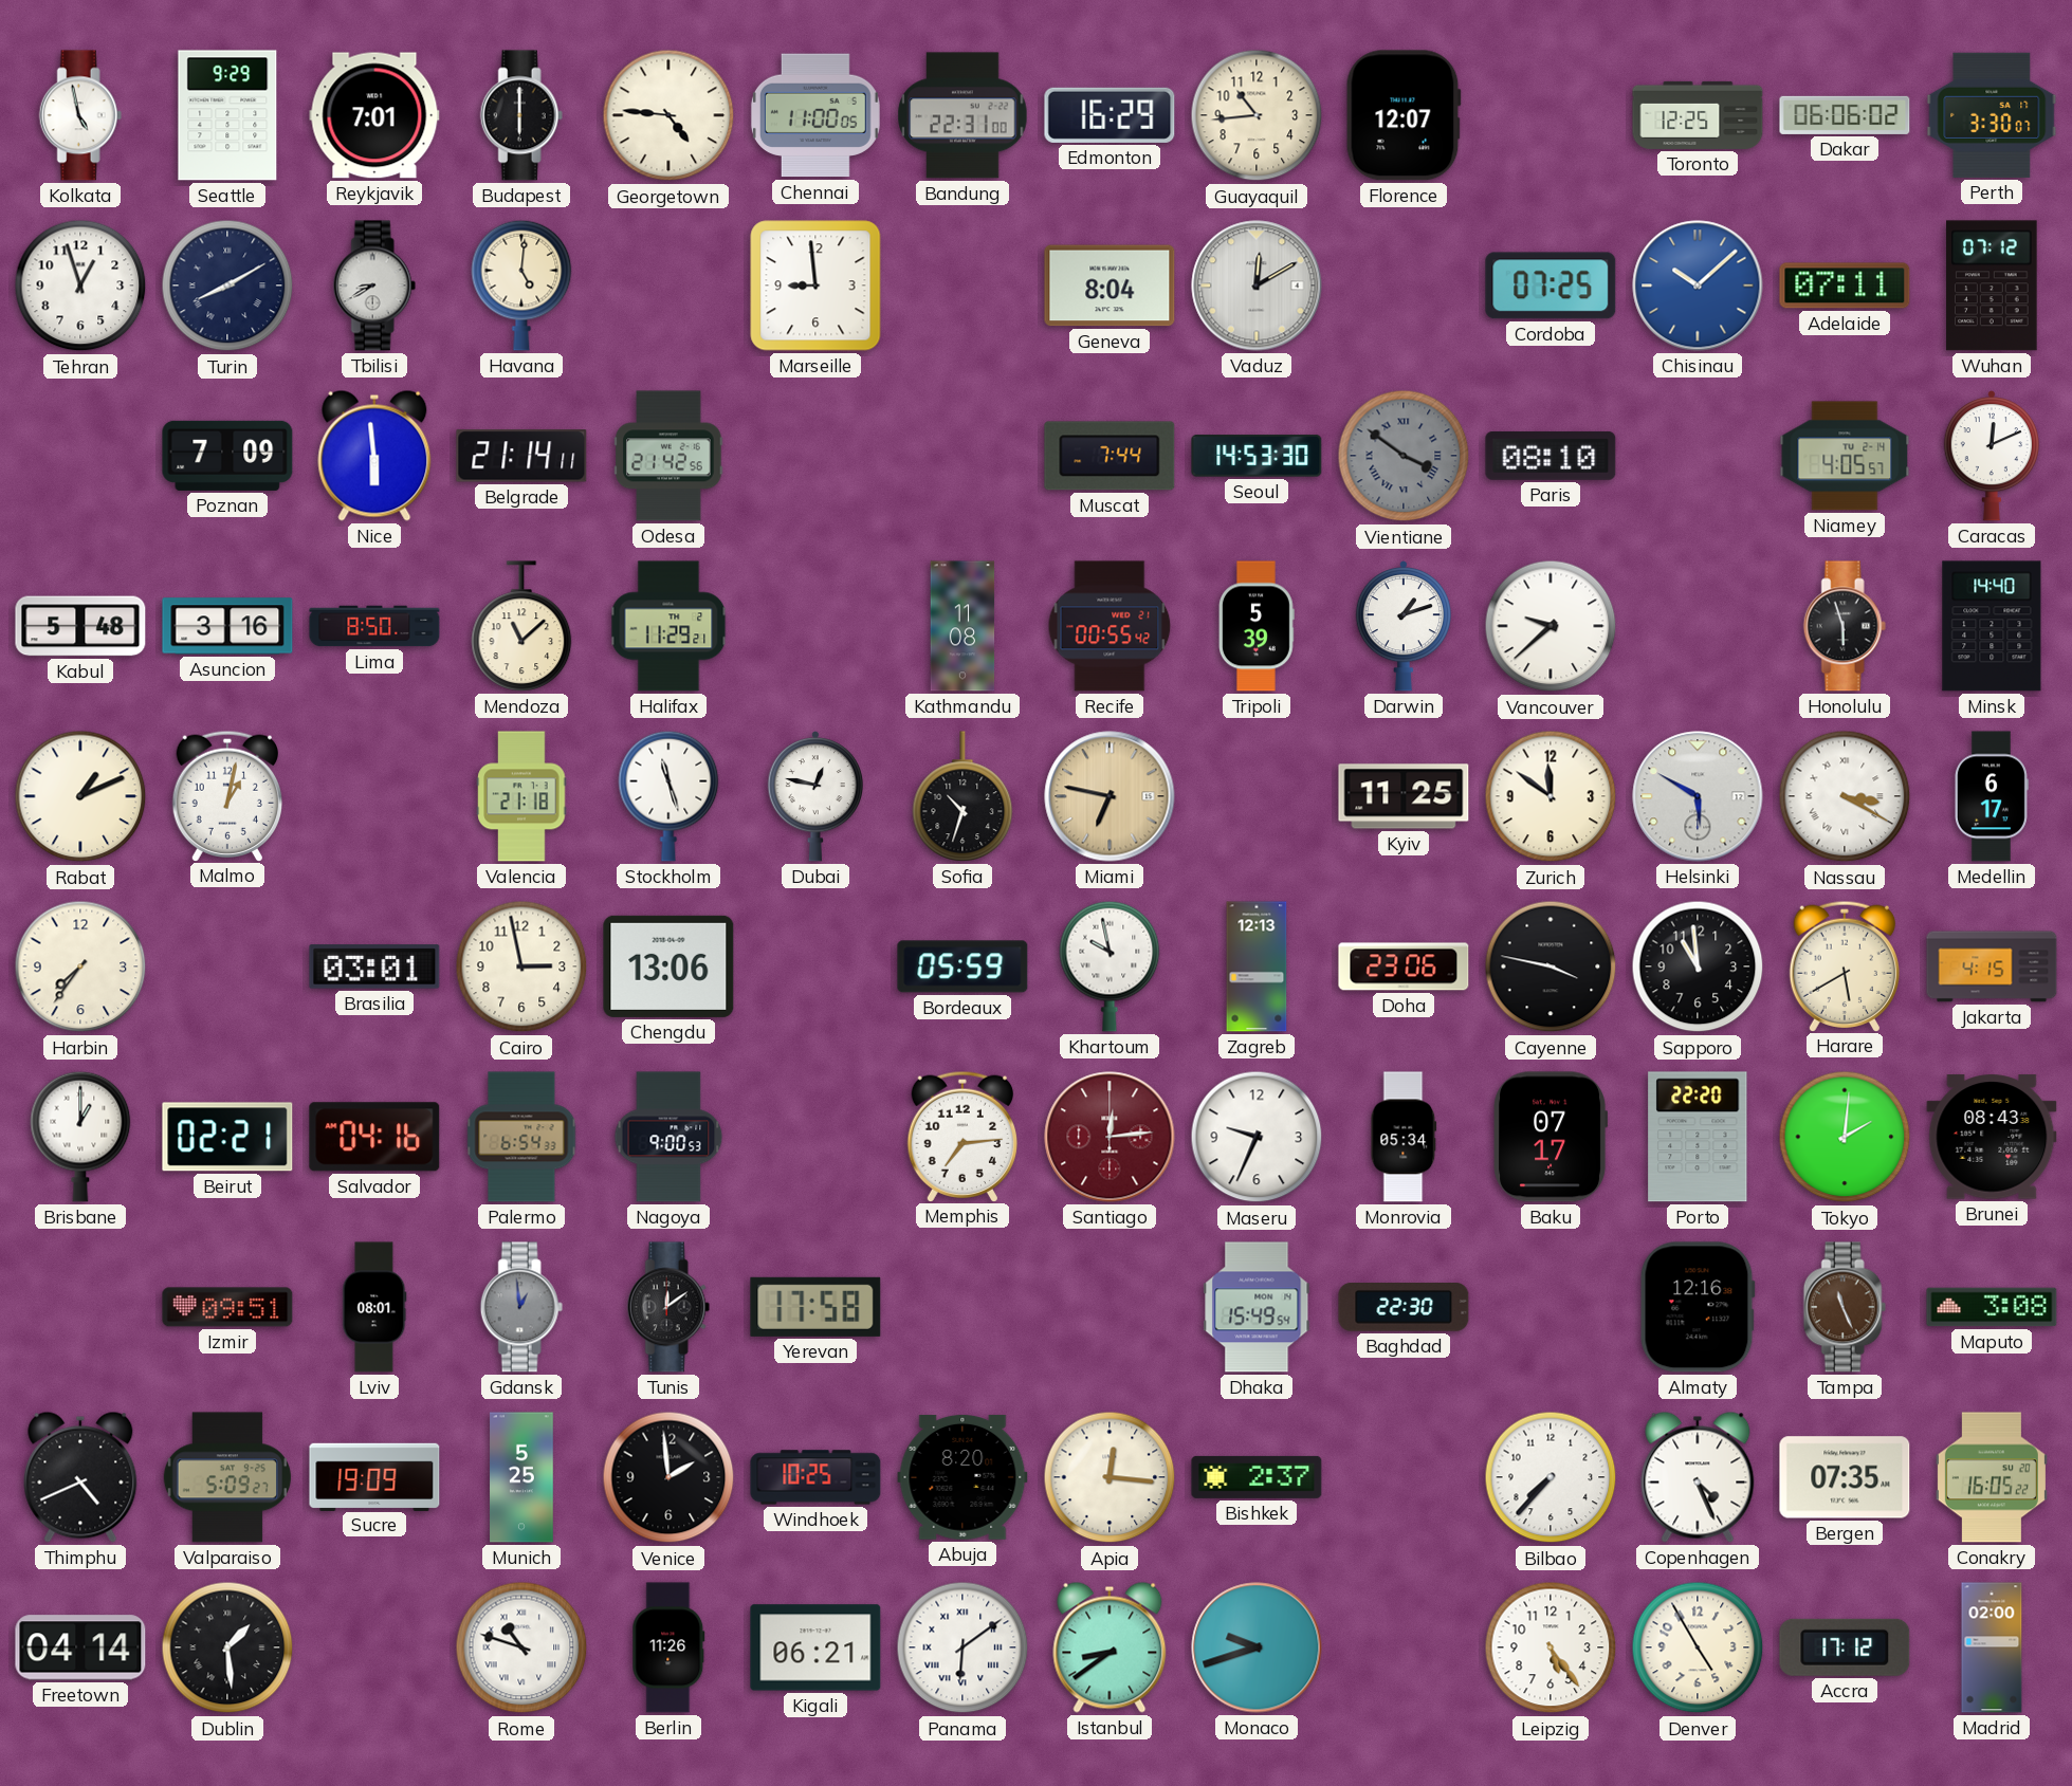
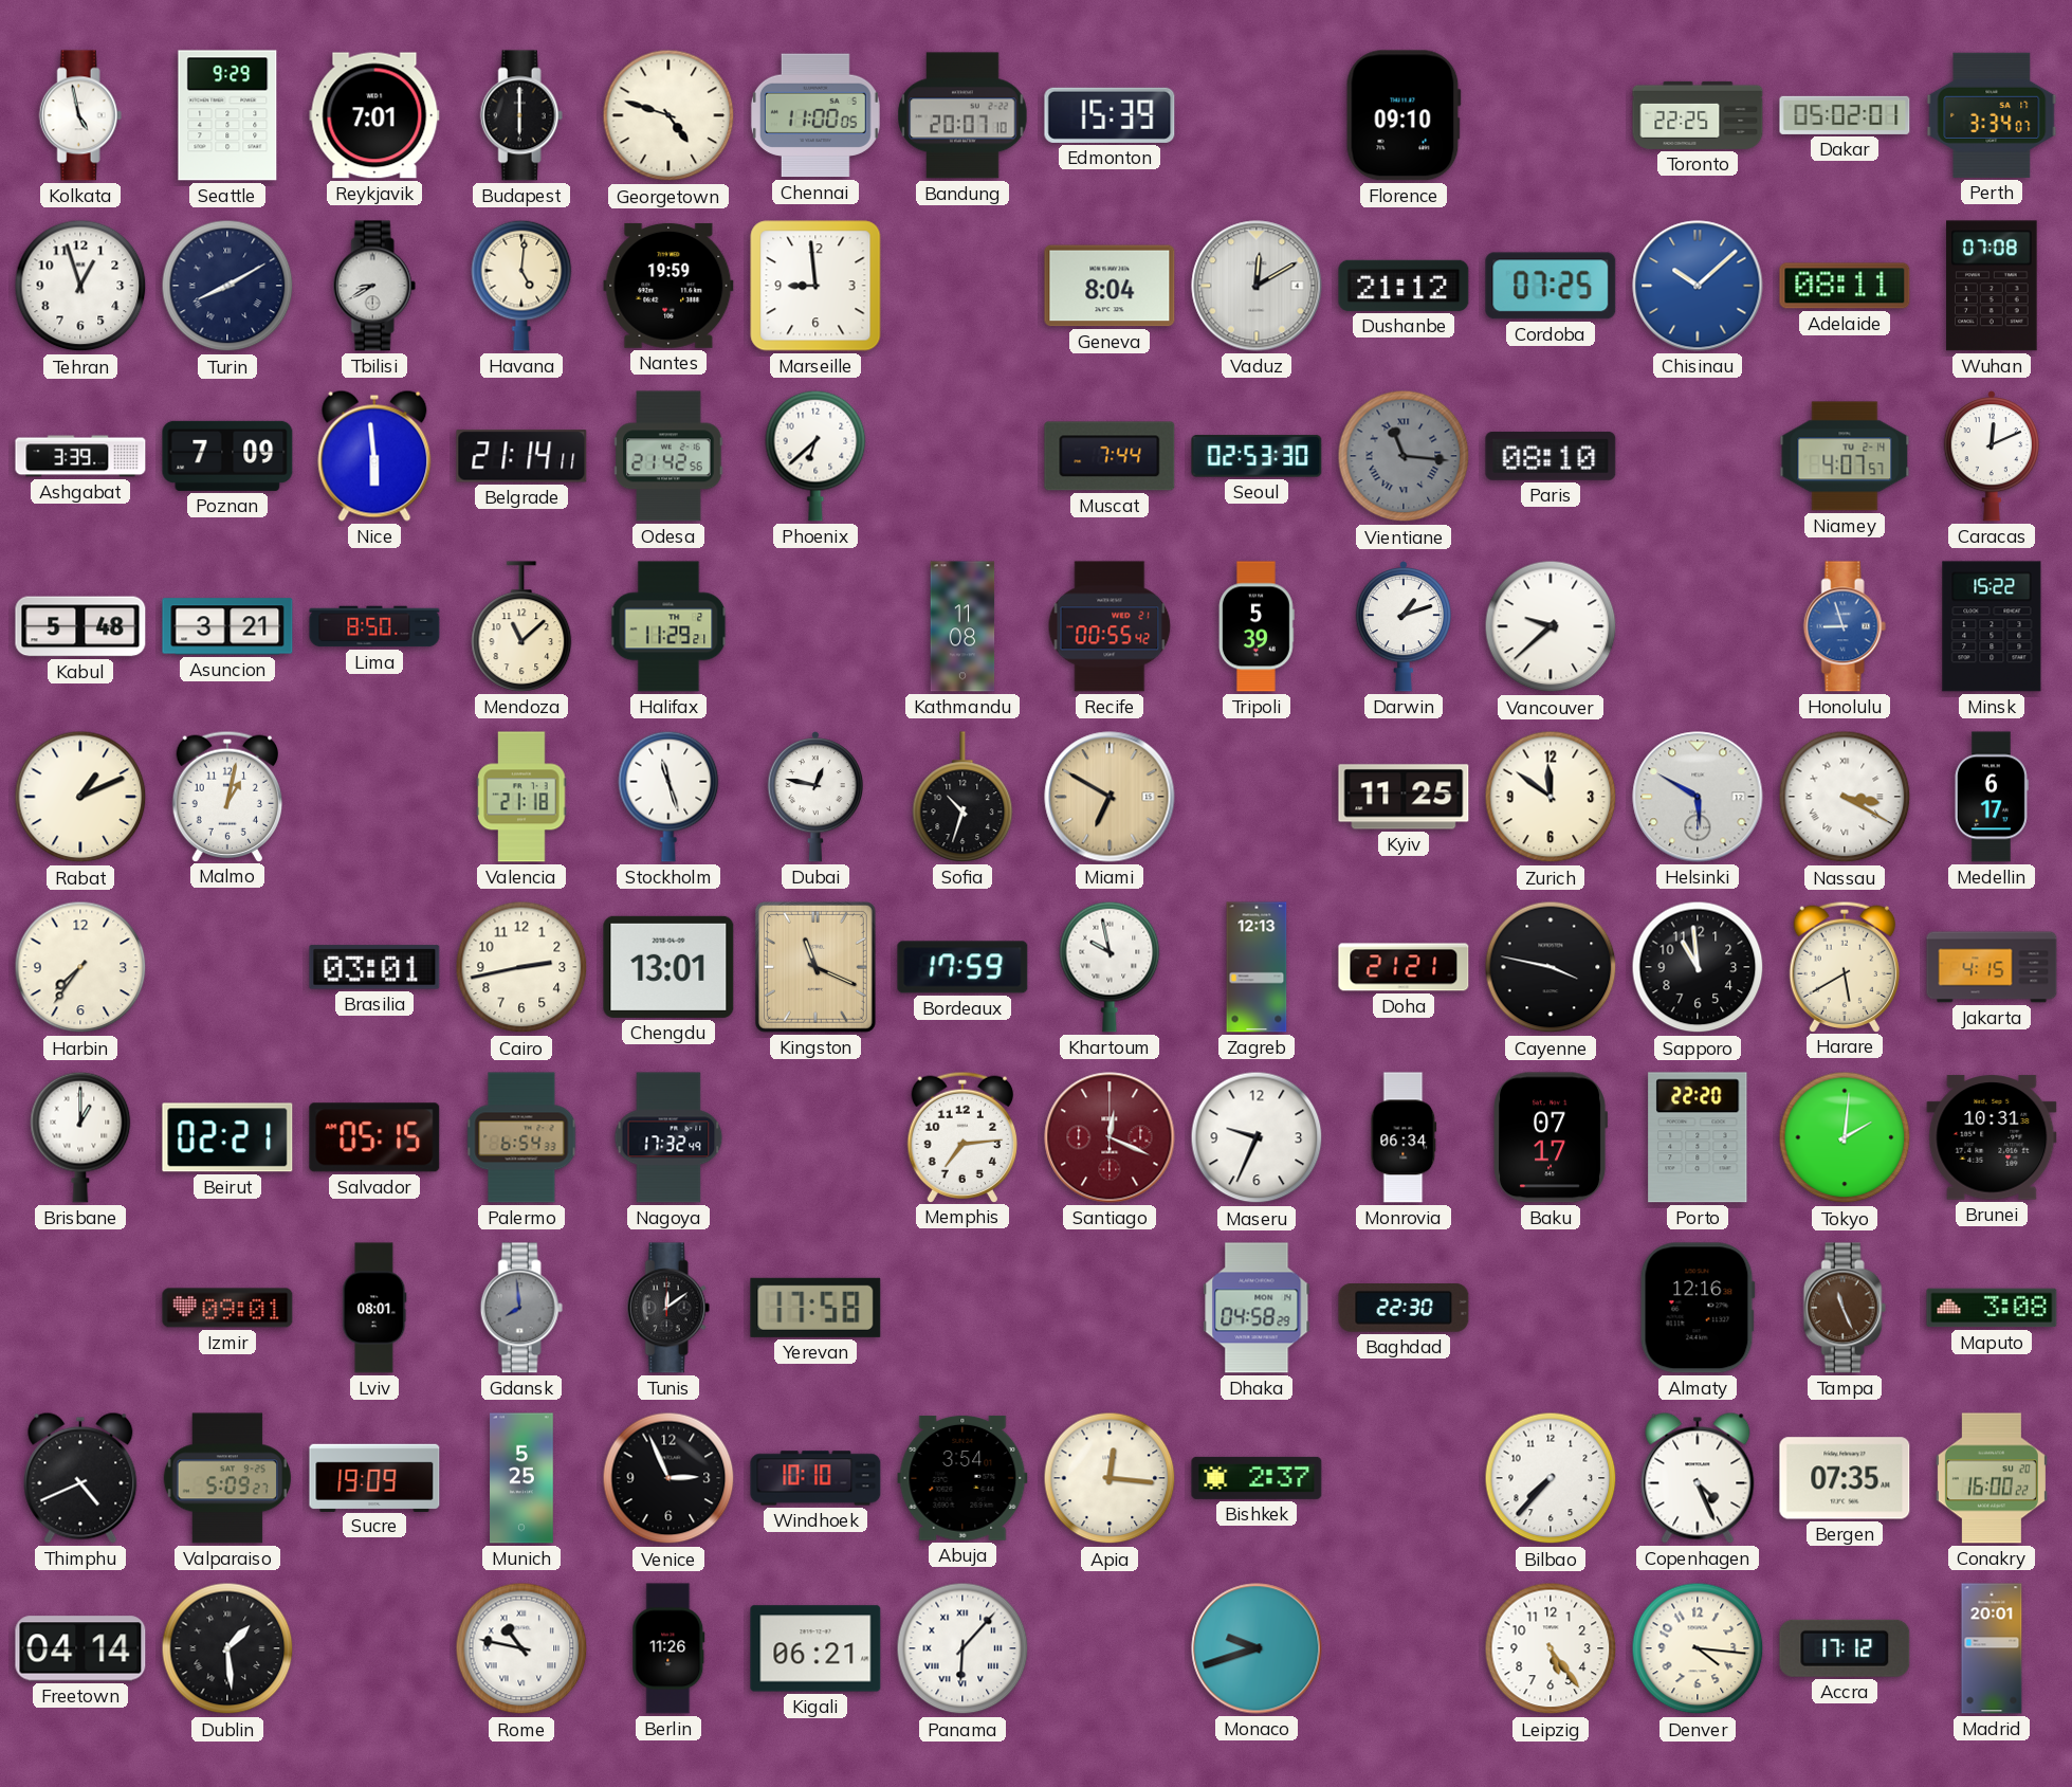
Georgetown: 4:46 -> 4:48
Bandung: 22:31 -> 20:07
Edmonton: 16:29 -> 15:39
Guayaquil: 10:44 -> none
Florence: 12:07 -> 09:10
Toronto: 12:25 -> 22:25
Dakar: 06:06 -> 05:02
Perth: 3:30 -> 3:34
Nantes: none -> 19:59
Dushanbe: none -> 21:12
Adelaide: 07:11 -> 08:11
Wuhan: 07:12 -> 07:08
Ashgabat: none -> 3:39
Phoenix: none -> 6:38
Seoul: 14:53 -> 02:53
Vientiane: 3:51 -> 11:16
Niamey: 4:05 -> 4:07
Asuncion: 3:16 -> 3:21
Honolulu: 5:57 -> 8:57
Honolulu dial: black -> blue
Minsk: 14:40 -> 15:22
Miami: 6:47 -> 6:50
Cairo: 2:58 -> 2:43
Chengdu: 13:06 -> 13:01
Kingston: none -> 11:19
Bordeaux: 05:59 -> 17:59
Doha: 23:06 -> 21:21
Salvador: 04:16 -> 05:15
Nagoya: 9:00 -> 17:32
Santiago: 12:14 -> 12:19
Monrovia: 05:34 -> 06:34
Brunei: 08:43 -> 10:31
Izmir: 09:51 -> 09:01
Gdansk: 12:59 -> 7:59
Dhaka: 15:49 -> 04:58
Venice: 1:59 -> 2:56
Windhoek: 10:25 -> 10:10
Abuja: 8:20 -> 3:54
Conakry: 16:05 -> 16:00
Rome: 10:48 -> 10:47
Panama: 6:09 -> 6:07
Istanbul: 8:39 -> none
Denver: 4:55 -> 4:16
Madrid: 02:00 -> 20:01
